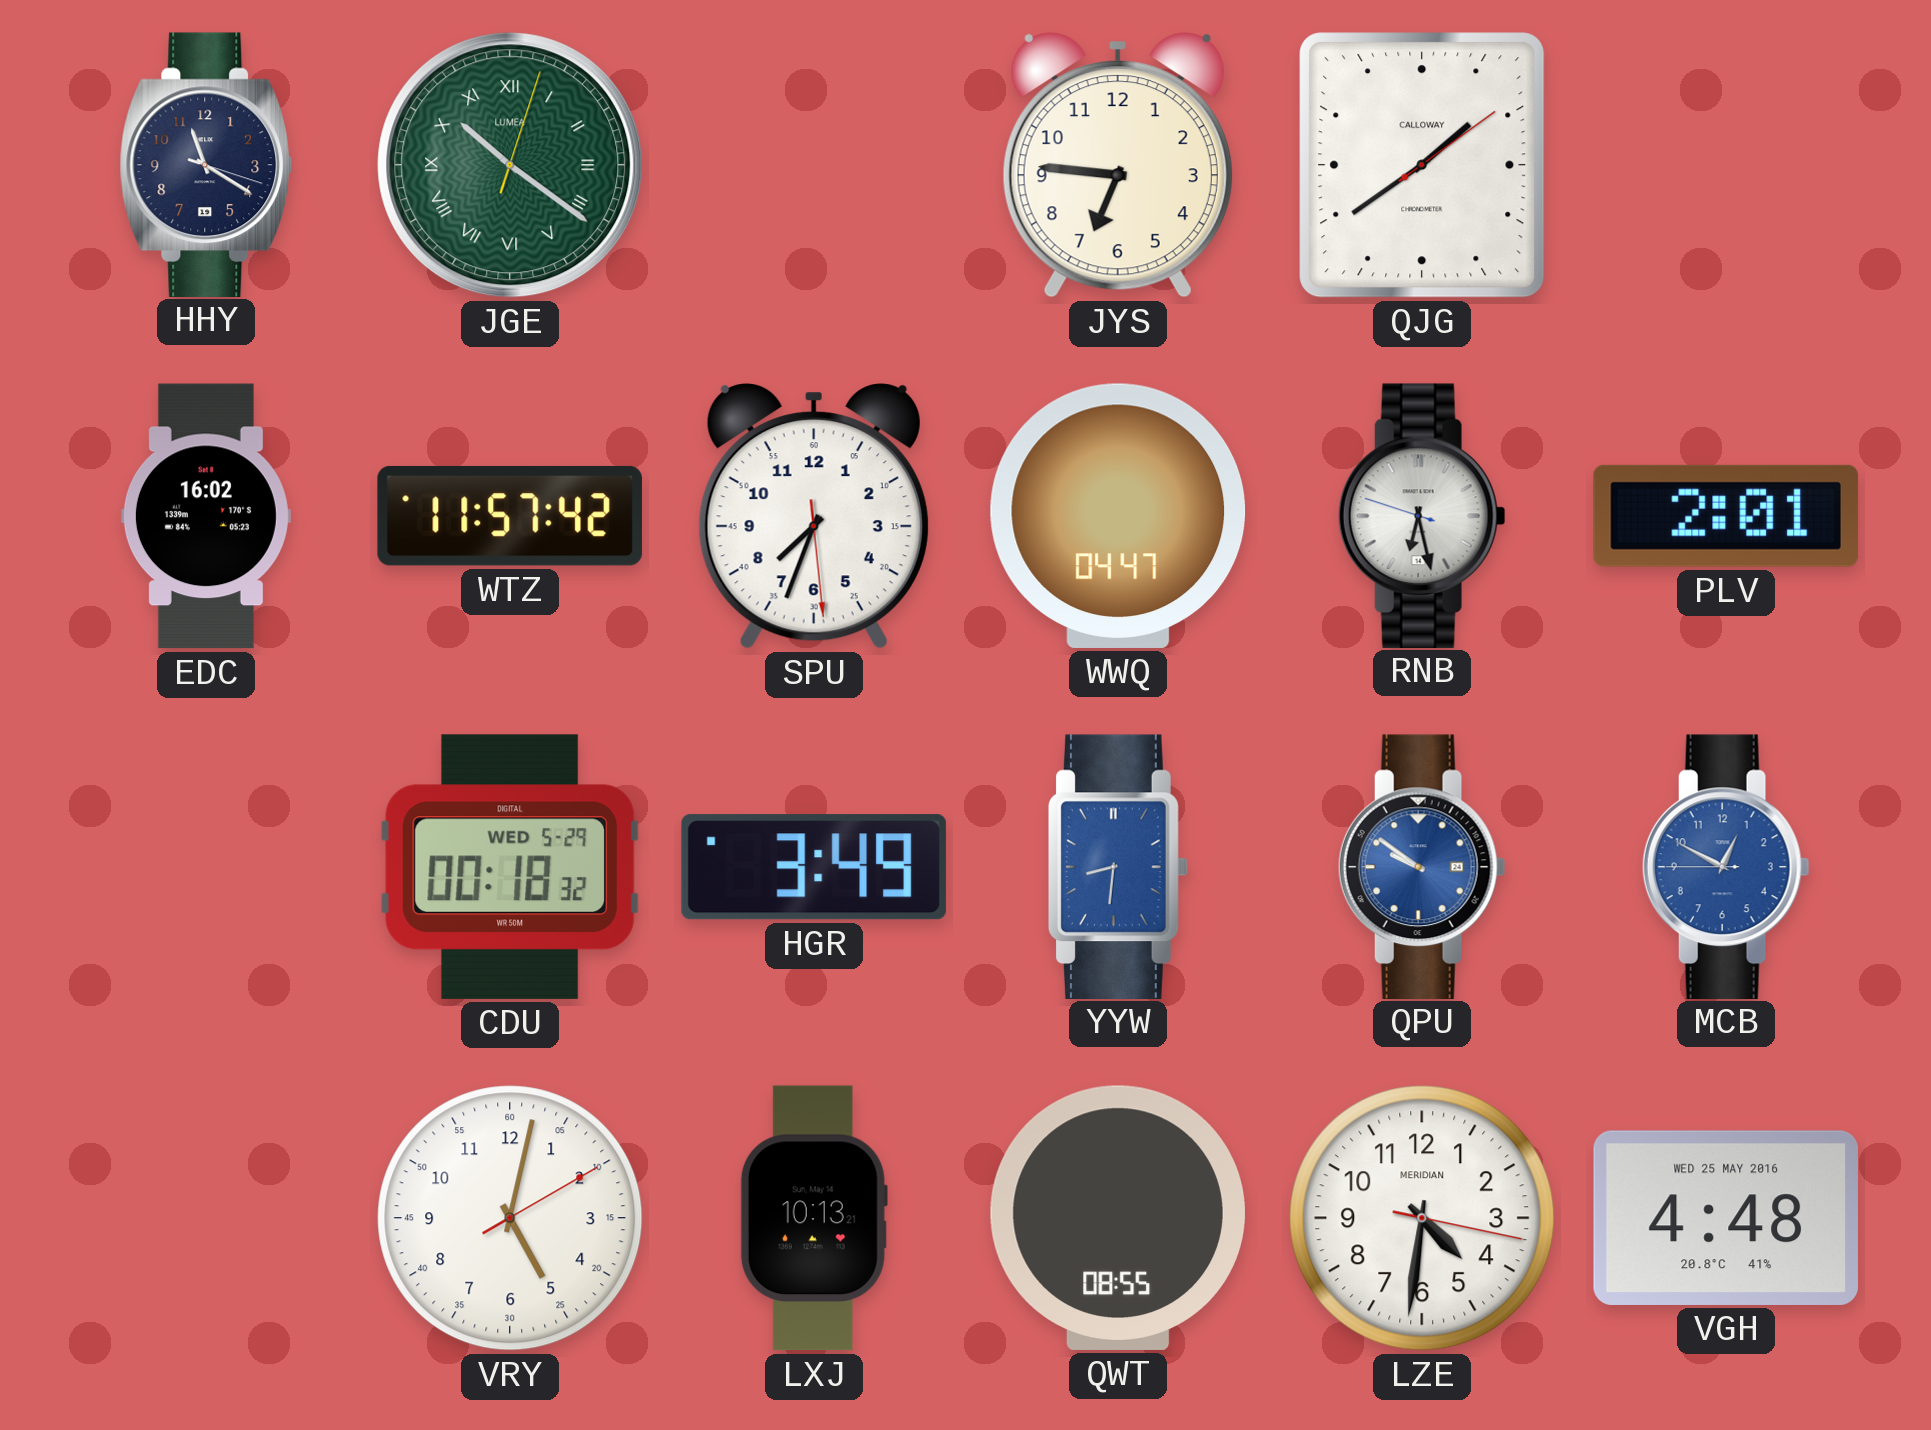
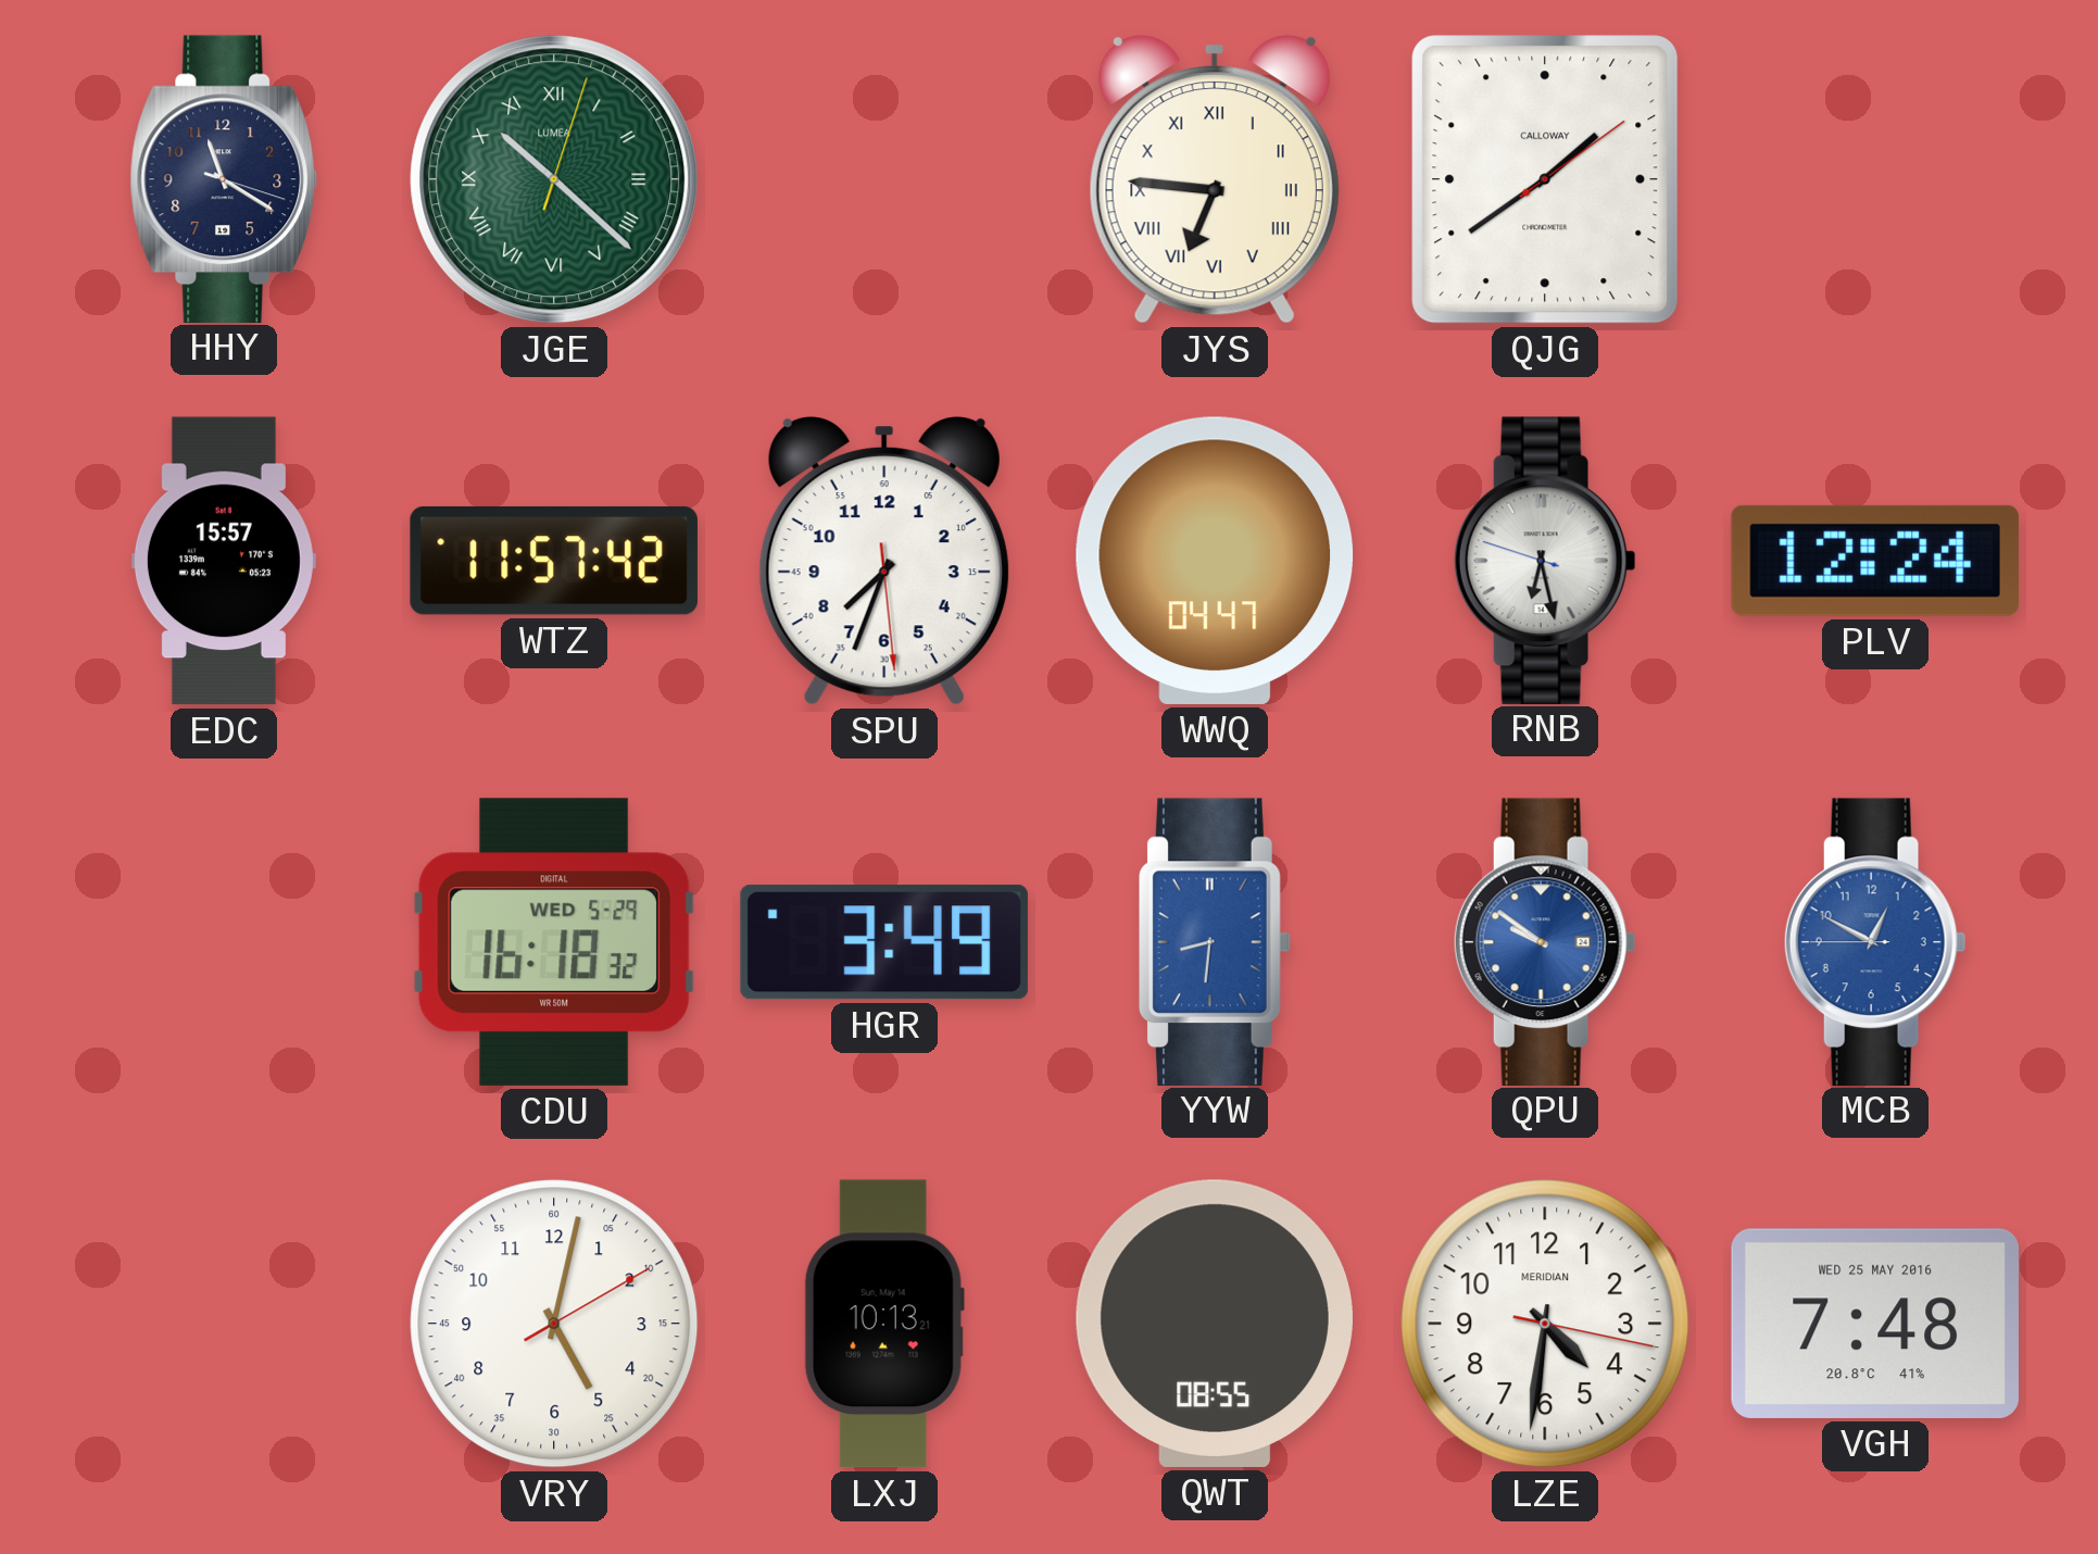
JGE: 10:21 -> 10:22
JYS numerals: Arabic -> Roman
EDC: 16:02 -> 15:57
PLV: 2:01 -> 12:24
CDU: 00:18 -> 16:18
VGH: 4:48 -> 7:48
